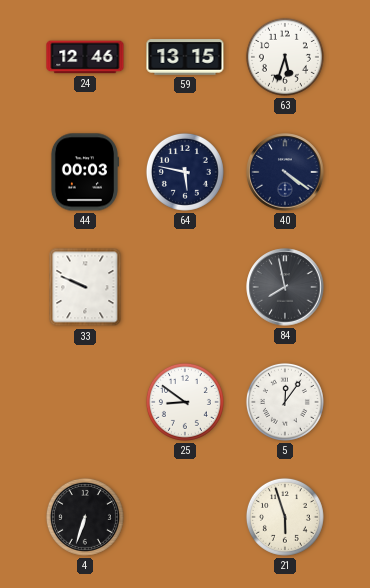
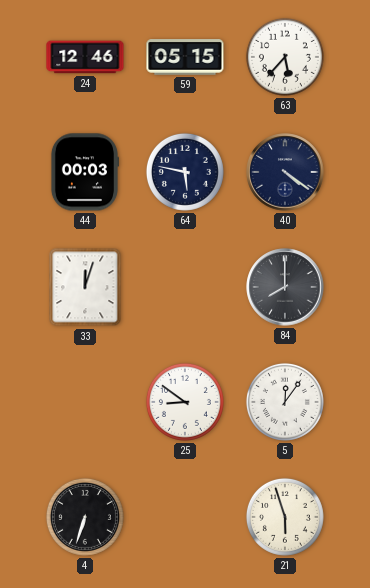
59: 13:15 -> 05:15
63: 5:33 -> 5:37
33: 9:49 -> 12:03
84: 7:58 -> 8:00
